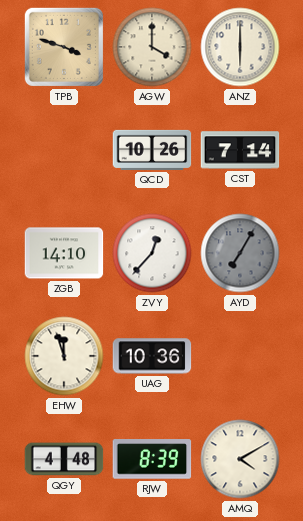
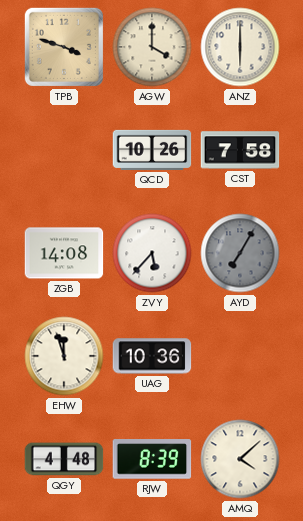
CST: 7:14 -> 7:58
ZGB: 14:10 -> 14:08
ZVY: 12:37 -> 5:37
AMQ: 4:10 -> 4:08
